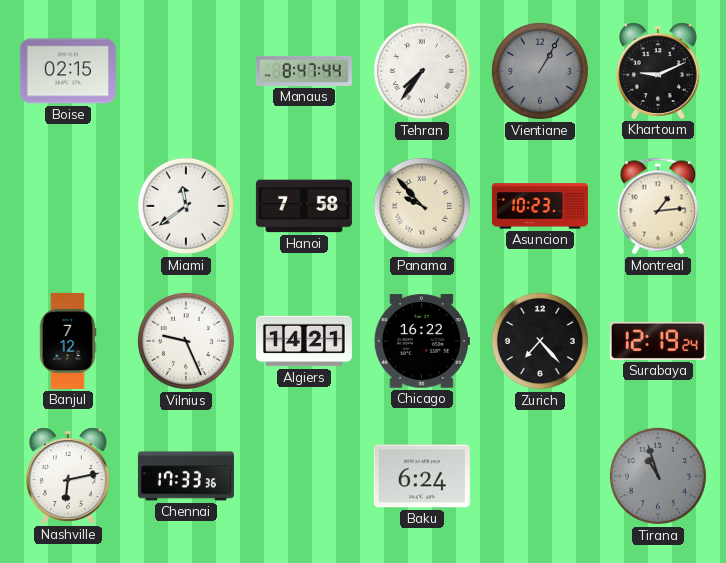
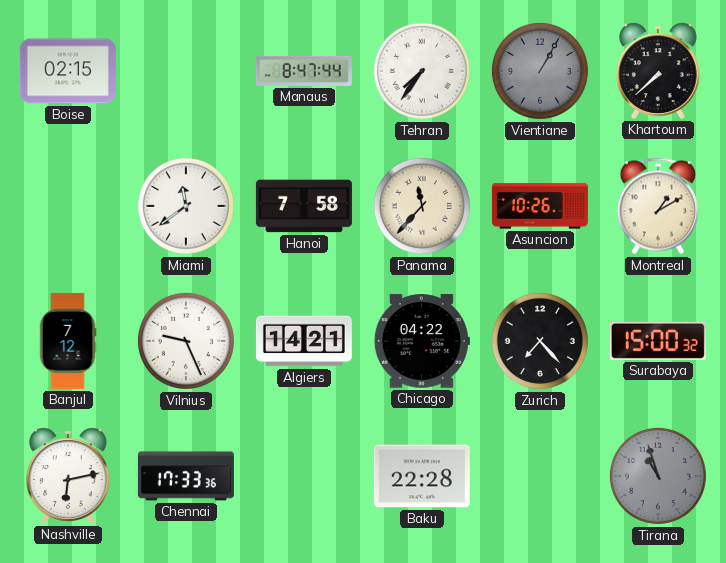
Khartoum: 9:11 -> 7:38
Panama: 9:53 -> 11:37
Asuncion: 10:23 -> 10:26
Montreal: 1:14 -> 1:10
Chicago: 16:22 -> 04:22
Surabaya: 12:19 -> 15:00
Baku: 6:24 -> 22:28
